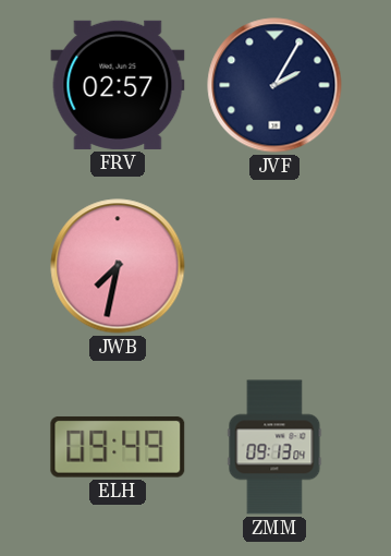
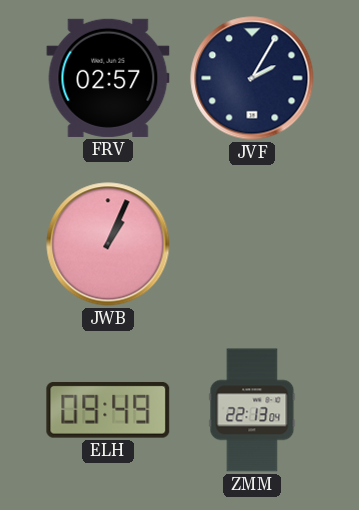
JWB: 7:32 -> 1:04
ZMM: 09:13 -> 22:13
